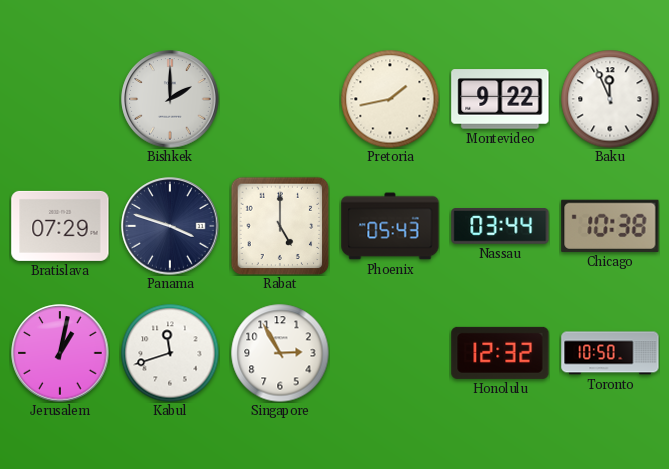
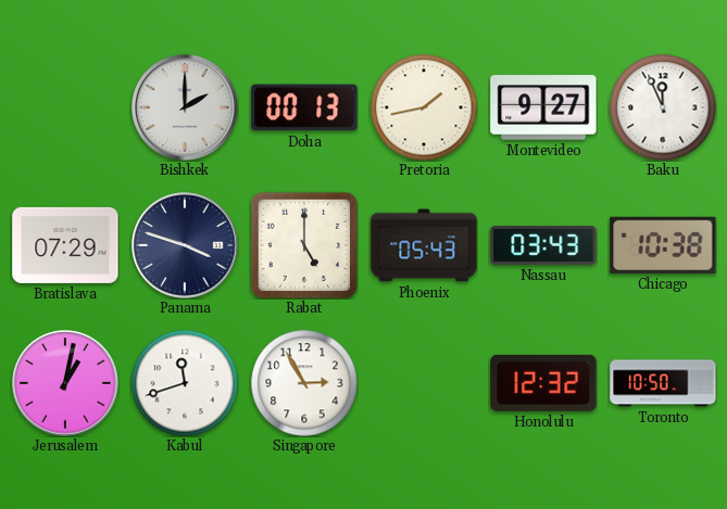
Doha: none -> 00:13
Montevideo: 9:22 -> 9:27
Nassau: 03:44 -> 03:43
